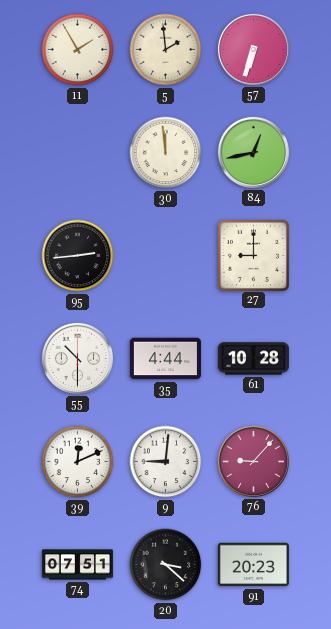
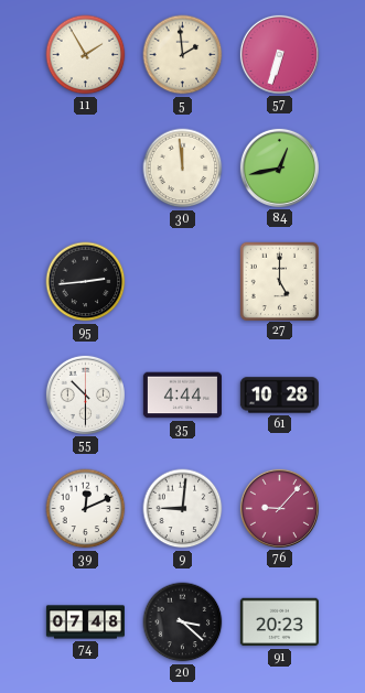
27: 9:00 -> 5:00
74: 07:51 -> 07:48
